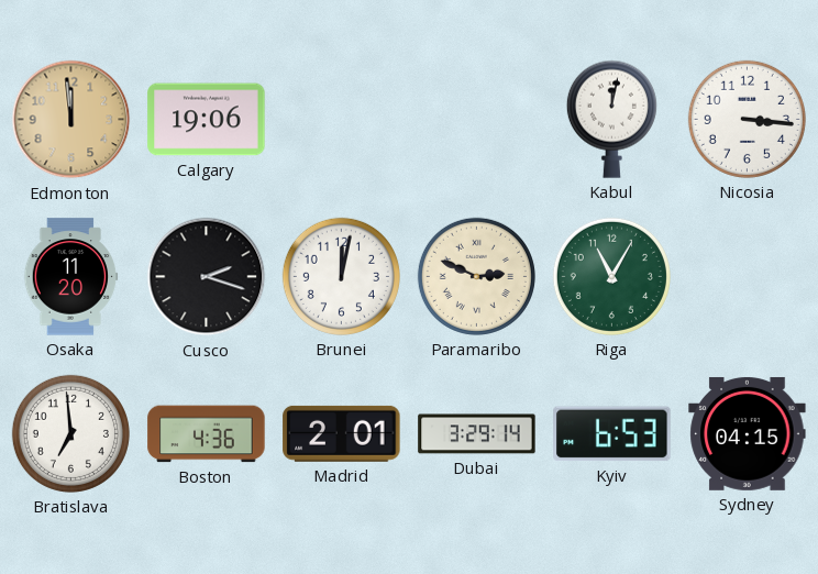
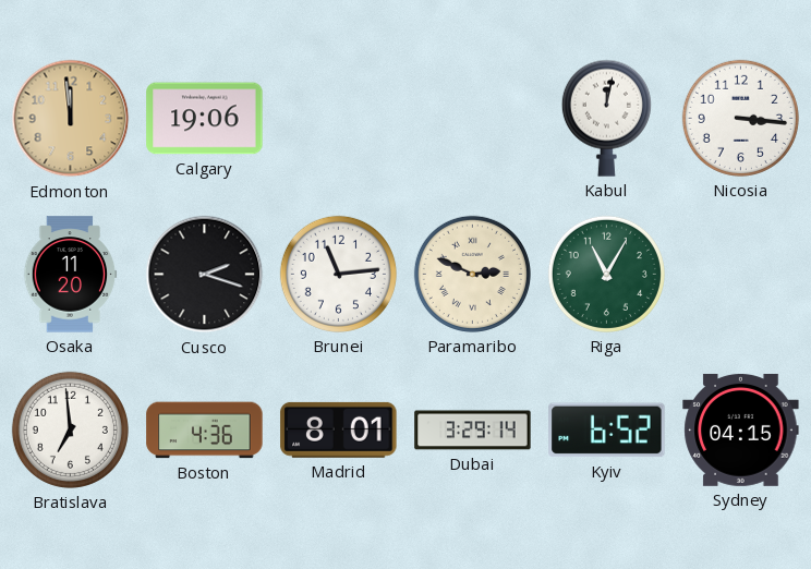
Brunei: 12:02 -> 11:14
Madrid: 2:01 -> 8:01
Kyiv: 6:53 -> 6:52
